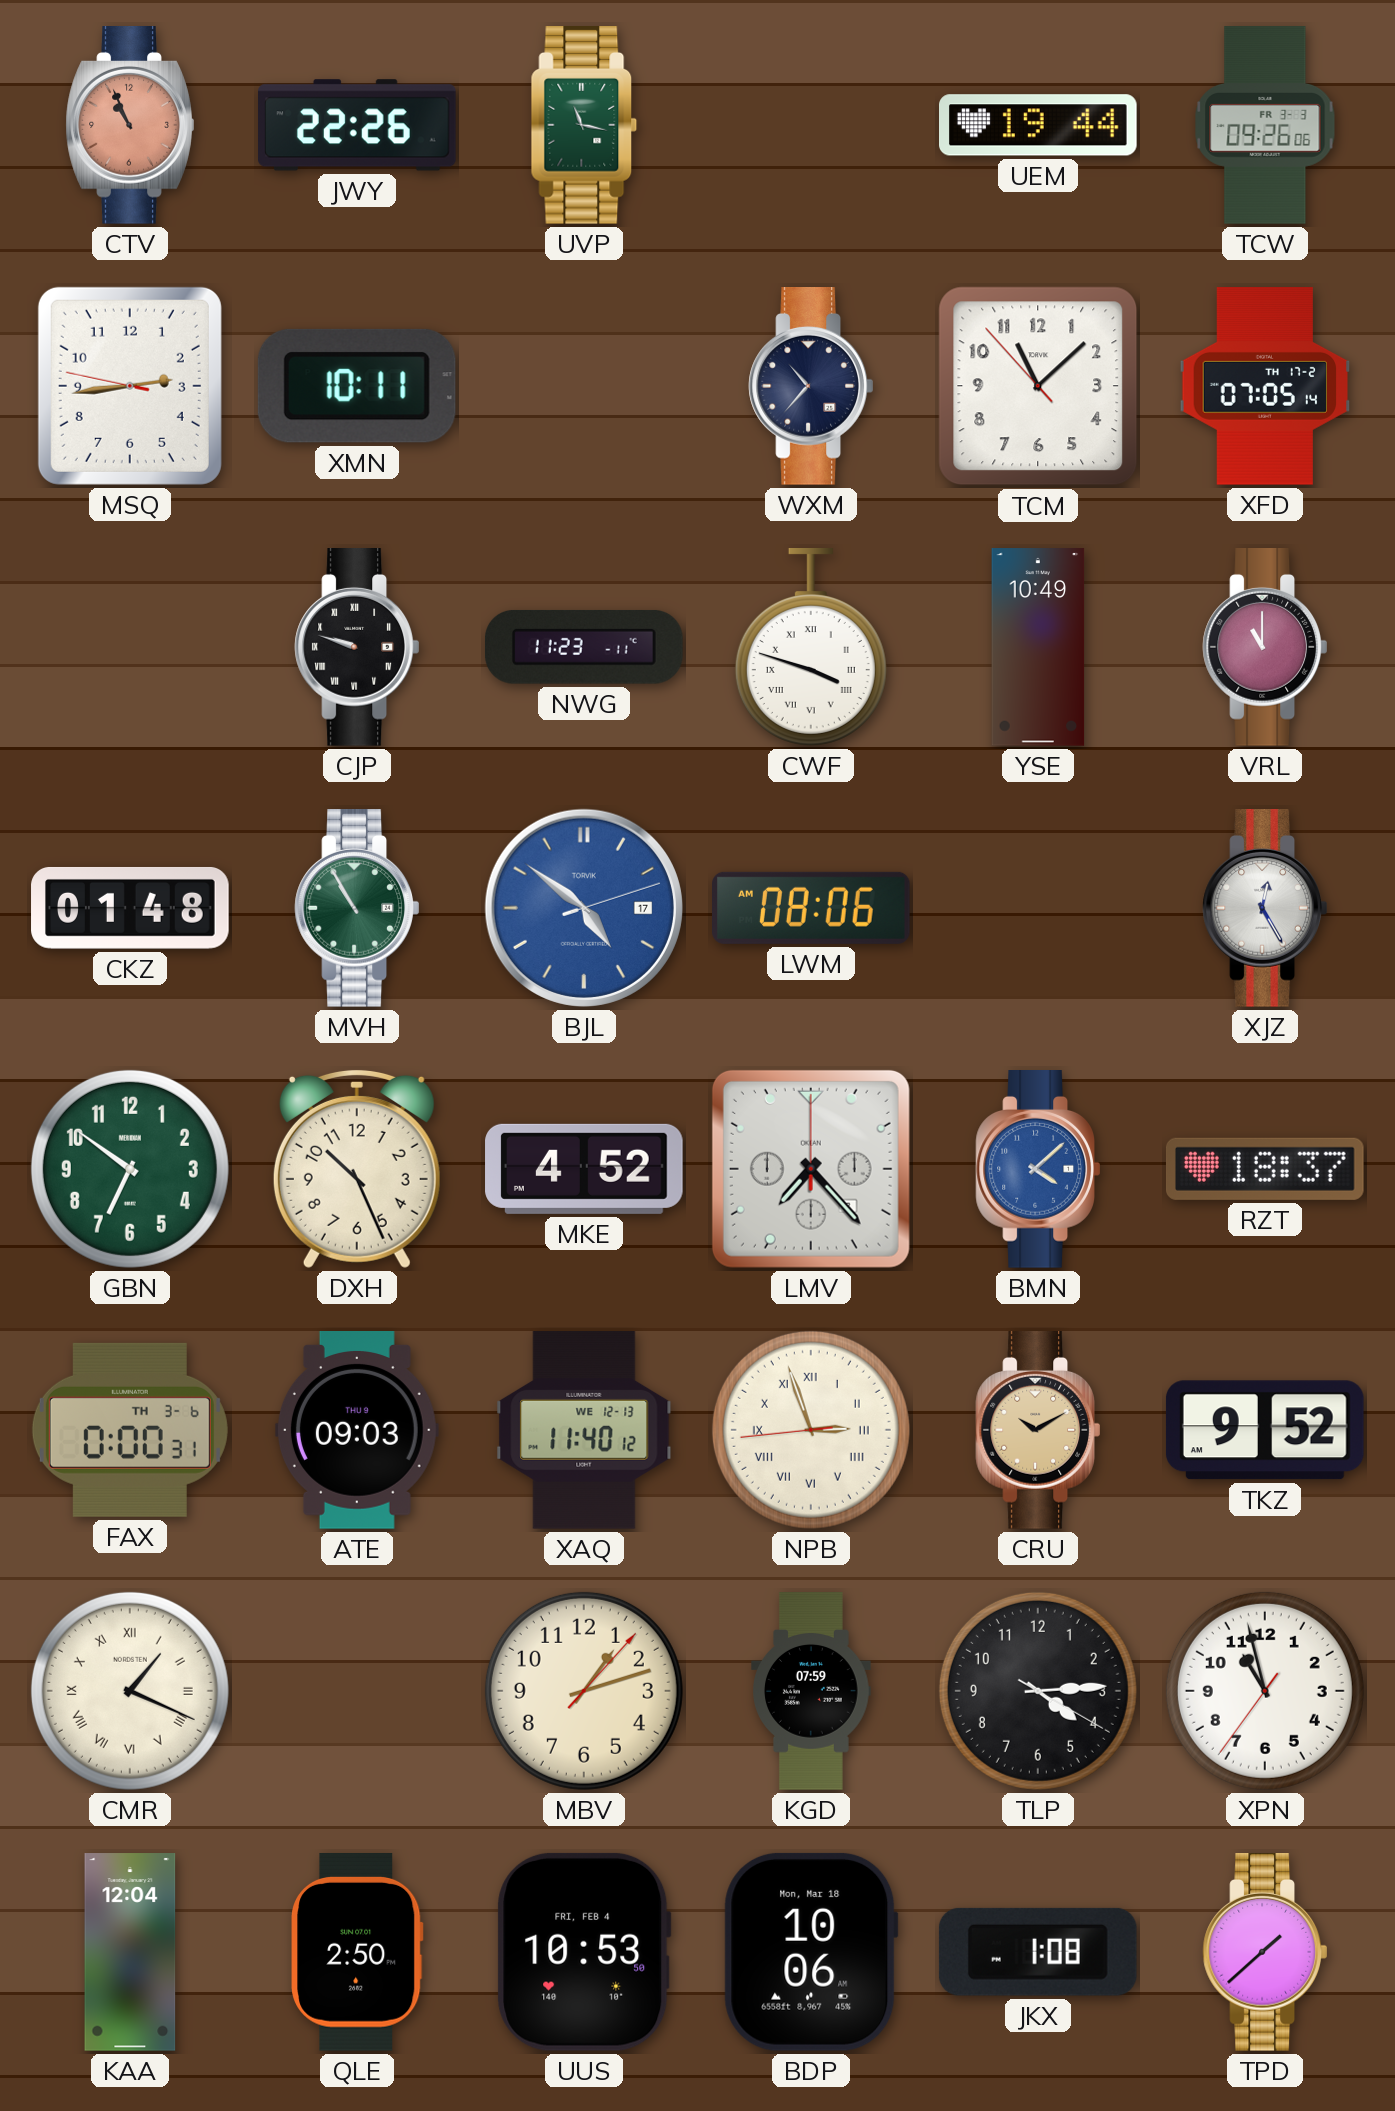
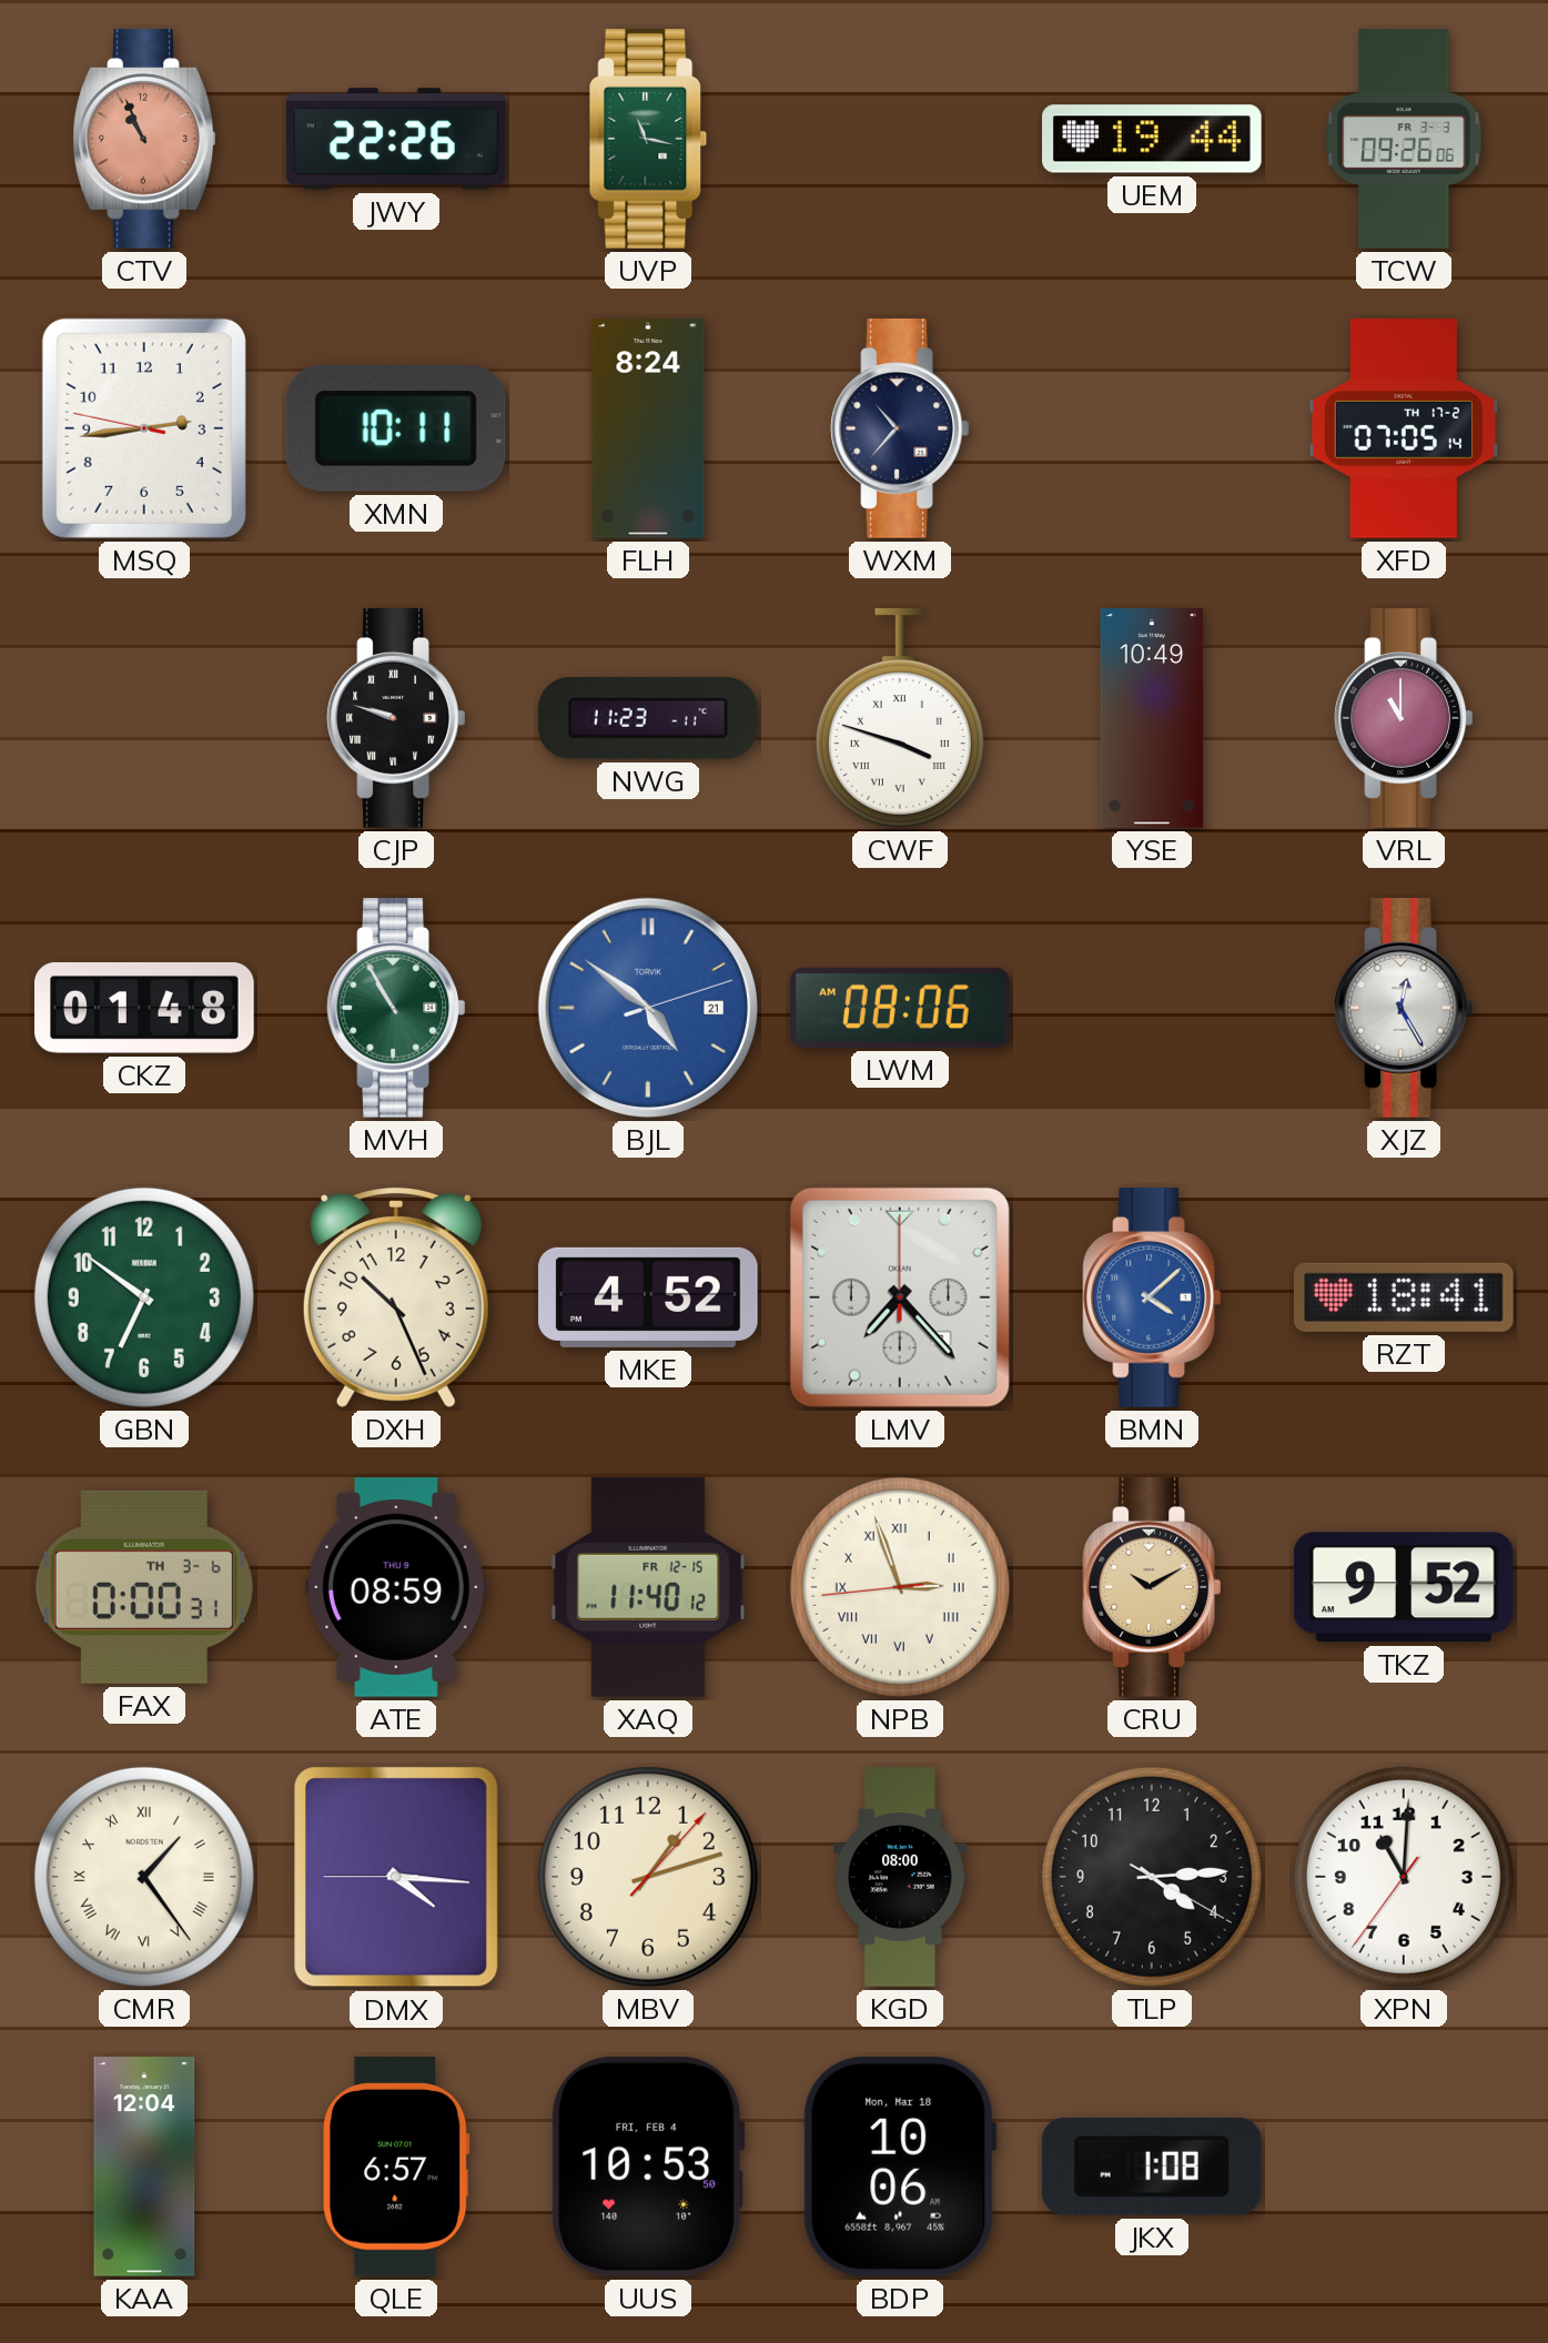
FLH: none -> 8:24
TCM: 11:07 -> none
BJL date: 17 -> 21
RZT: 18:37 -> 18:41
ATE: 09:03 -> 08:59
XAQ date: WE 12-13 -> FR 12-15
CMR: 1:19 -> 1:24
DMX: none -> 4:15
KGD: 07:59 -> 08:00
XPN: 10:57 -> 11:00
QLE: 2:50 -> 6:57
TPD: 1:38 -> none
